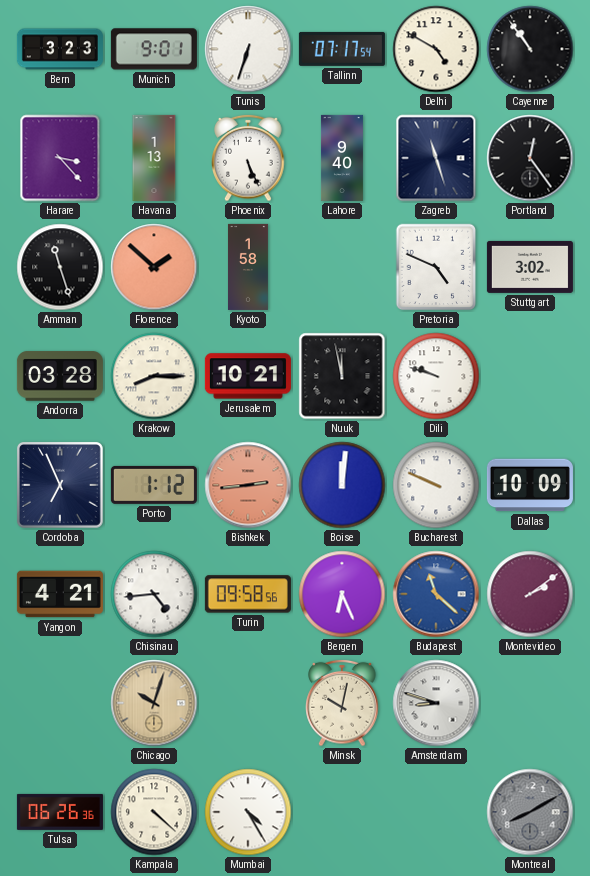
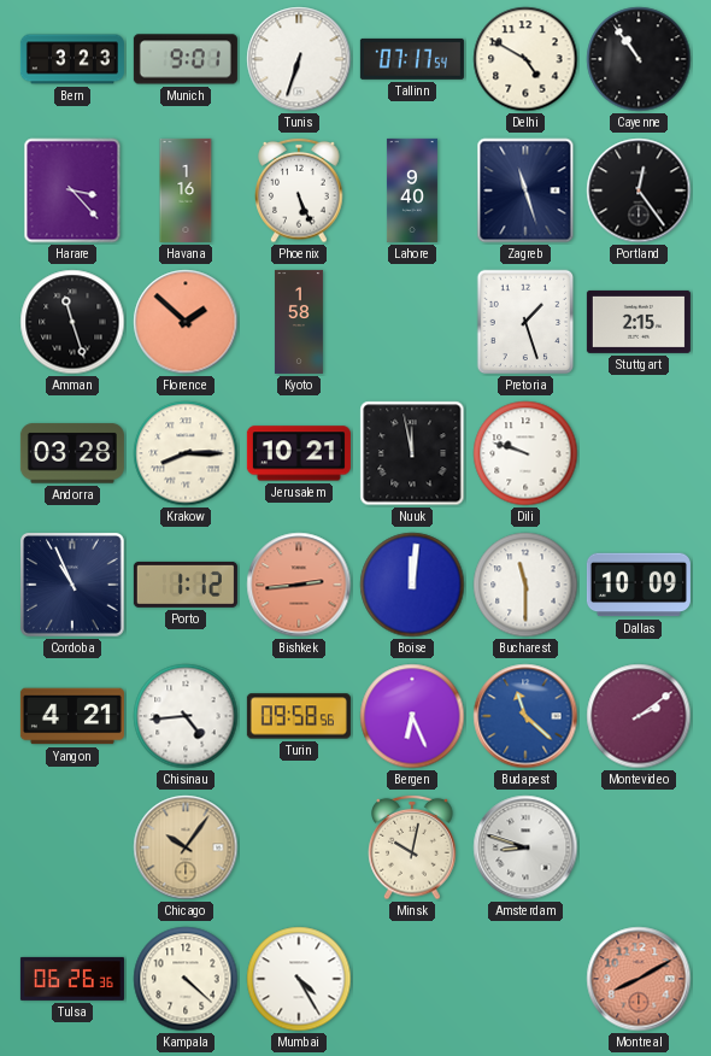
Havana: 1:13 -> 1:16
Pretoria: 4:49 -> 1:27
Stuttgart: 3:02 -> 2:15
Cordoba: 6:56 -> 10:56
Bucharest: 9:49 -> 11:30
Chicago: 10:03 -> 10:06
Montreal dial: grey -> salmon
